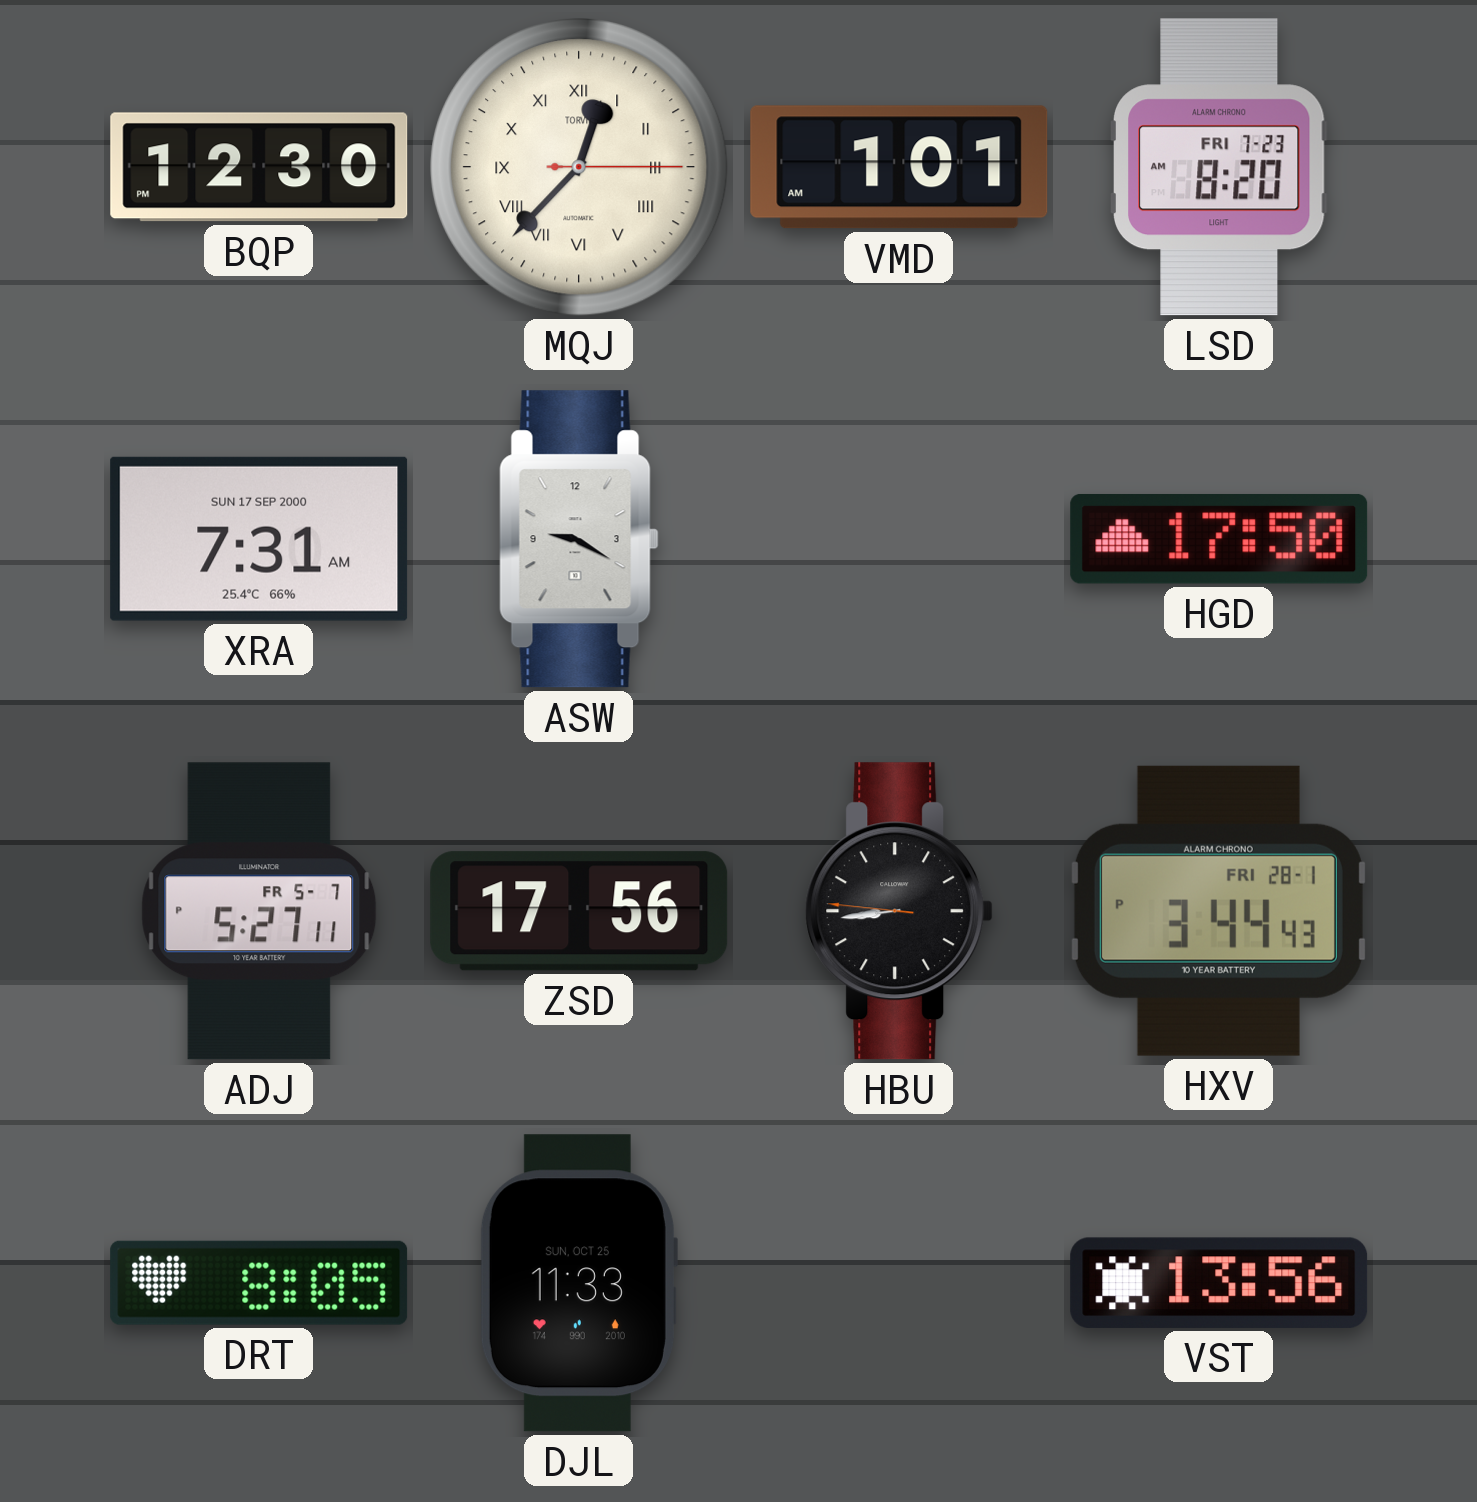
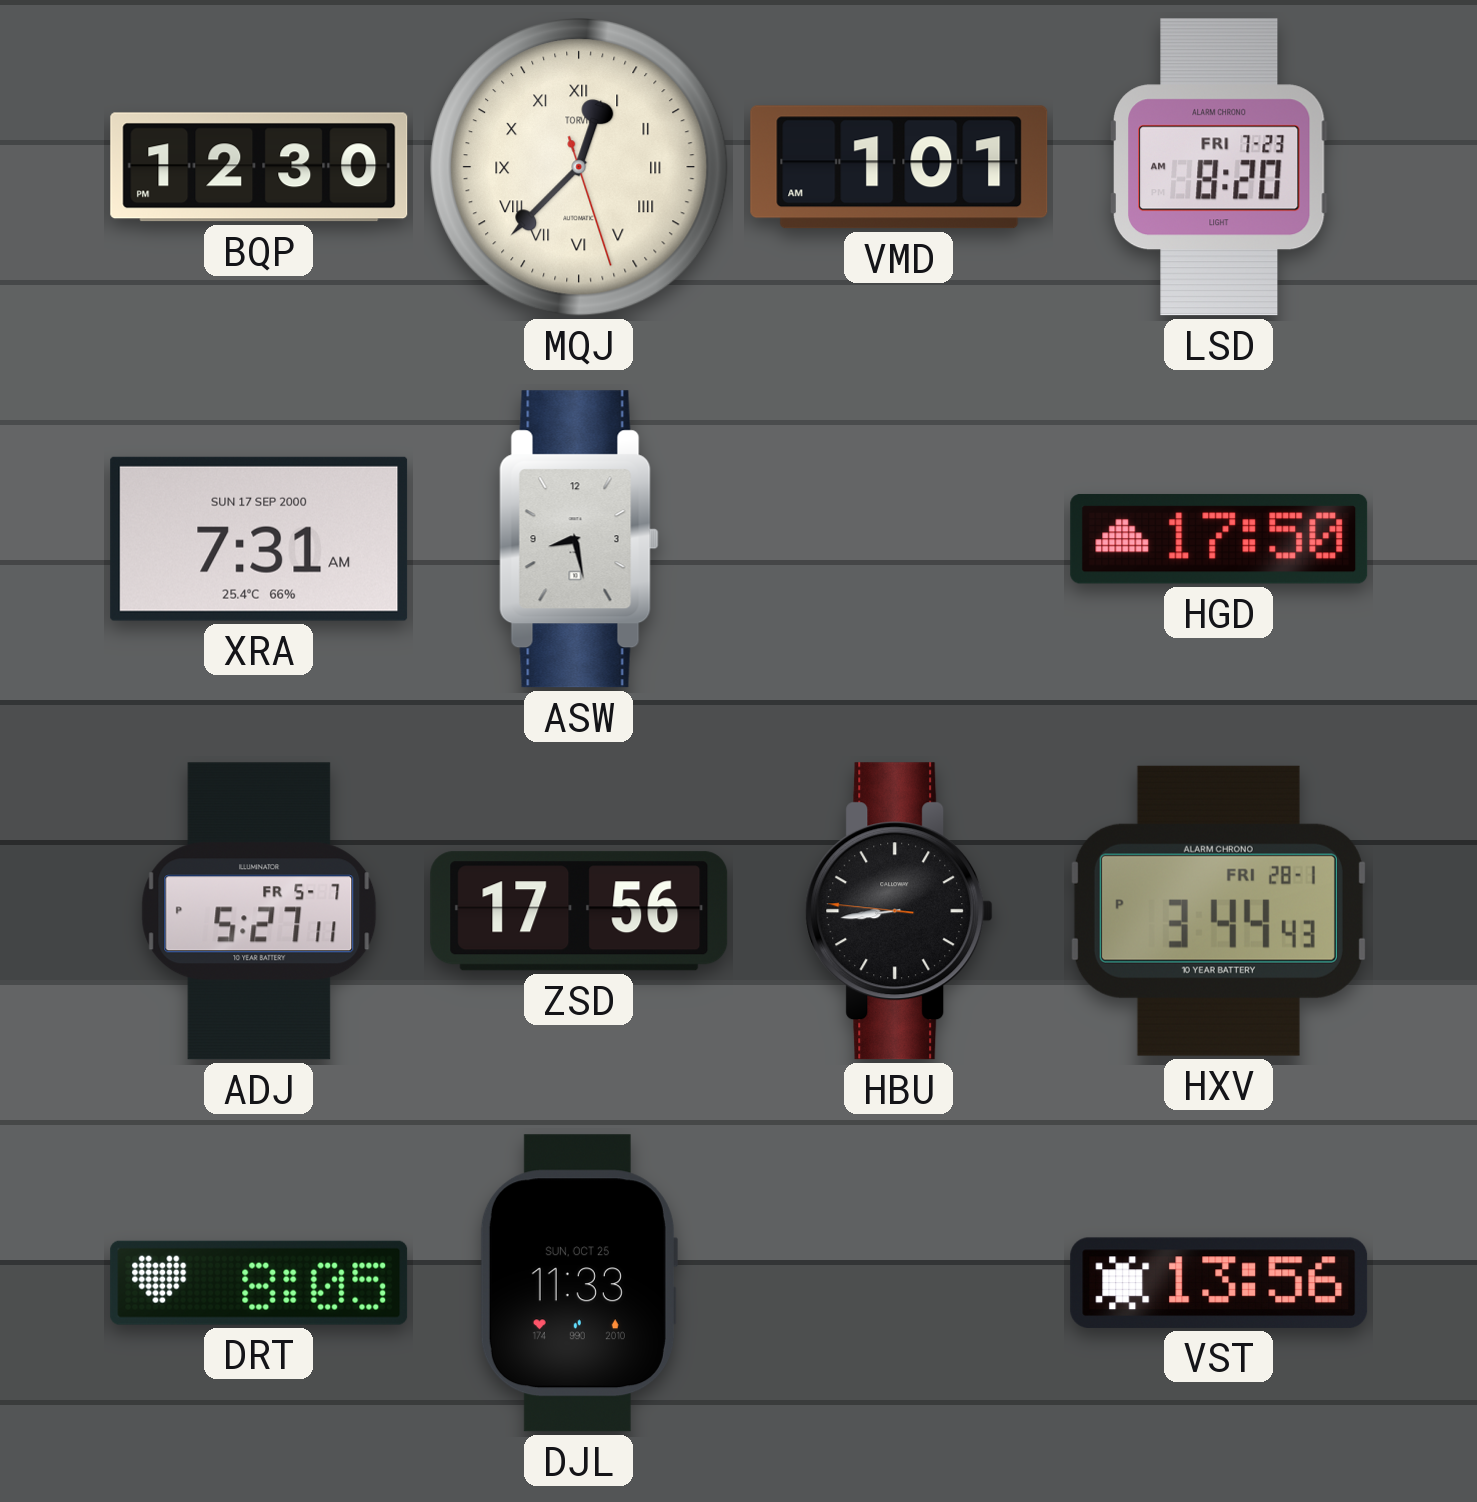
MQJ: 12:37:15 -> 12:37:27
ASW: 9:20 -> 8:28
